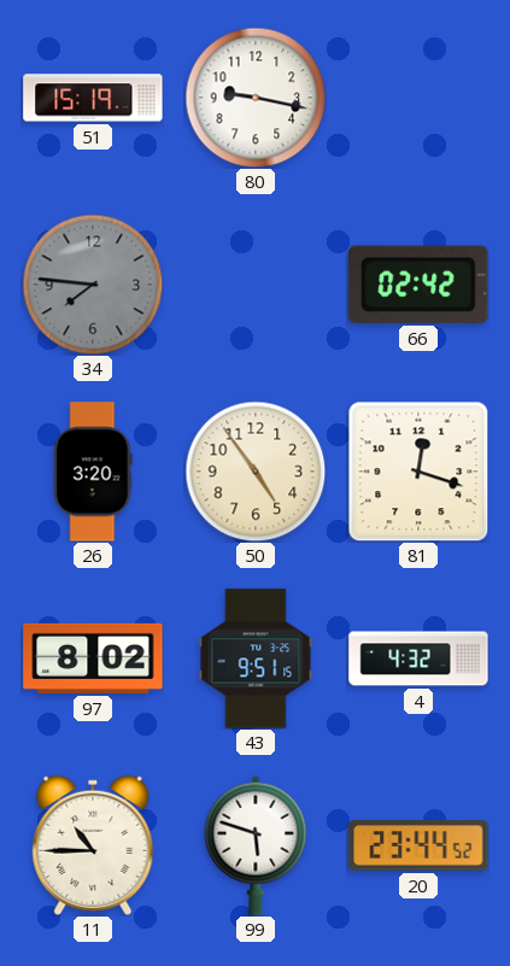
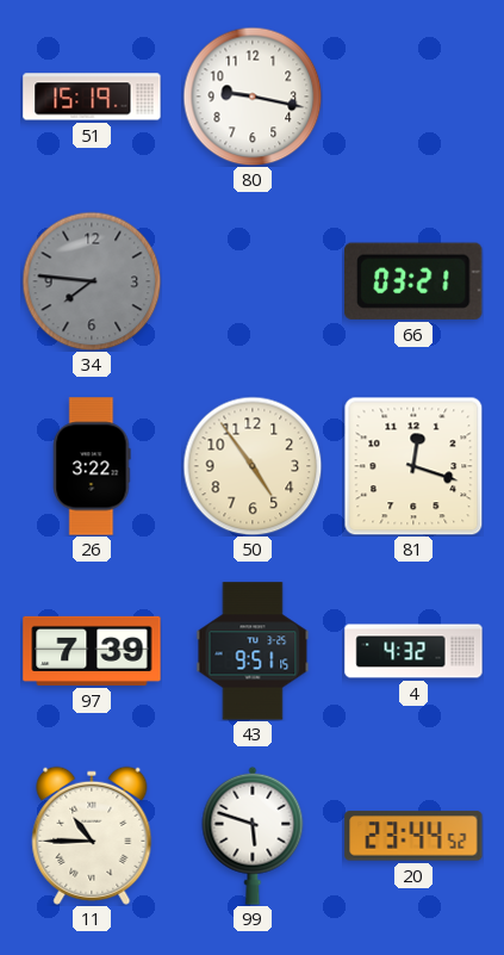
66: 02:42 -> 03:21
26: 3:20 -> 3:22
97: 8:02 -> 7:39
